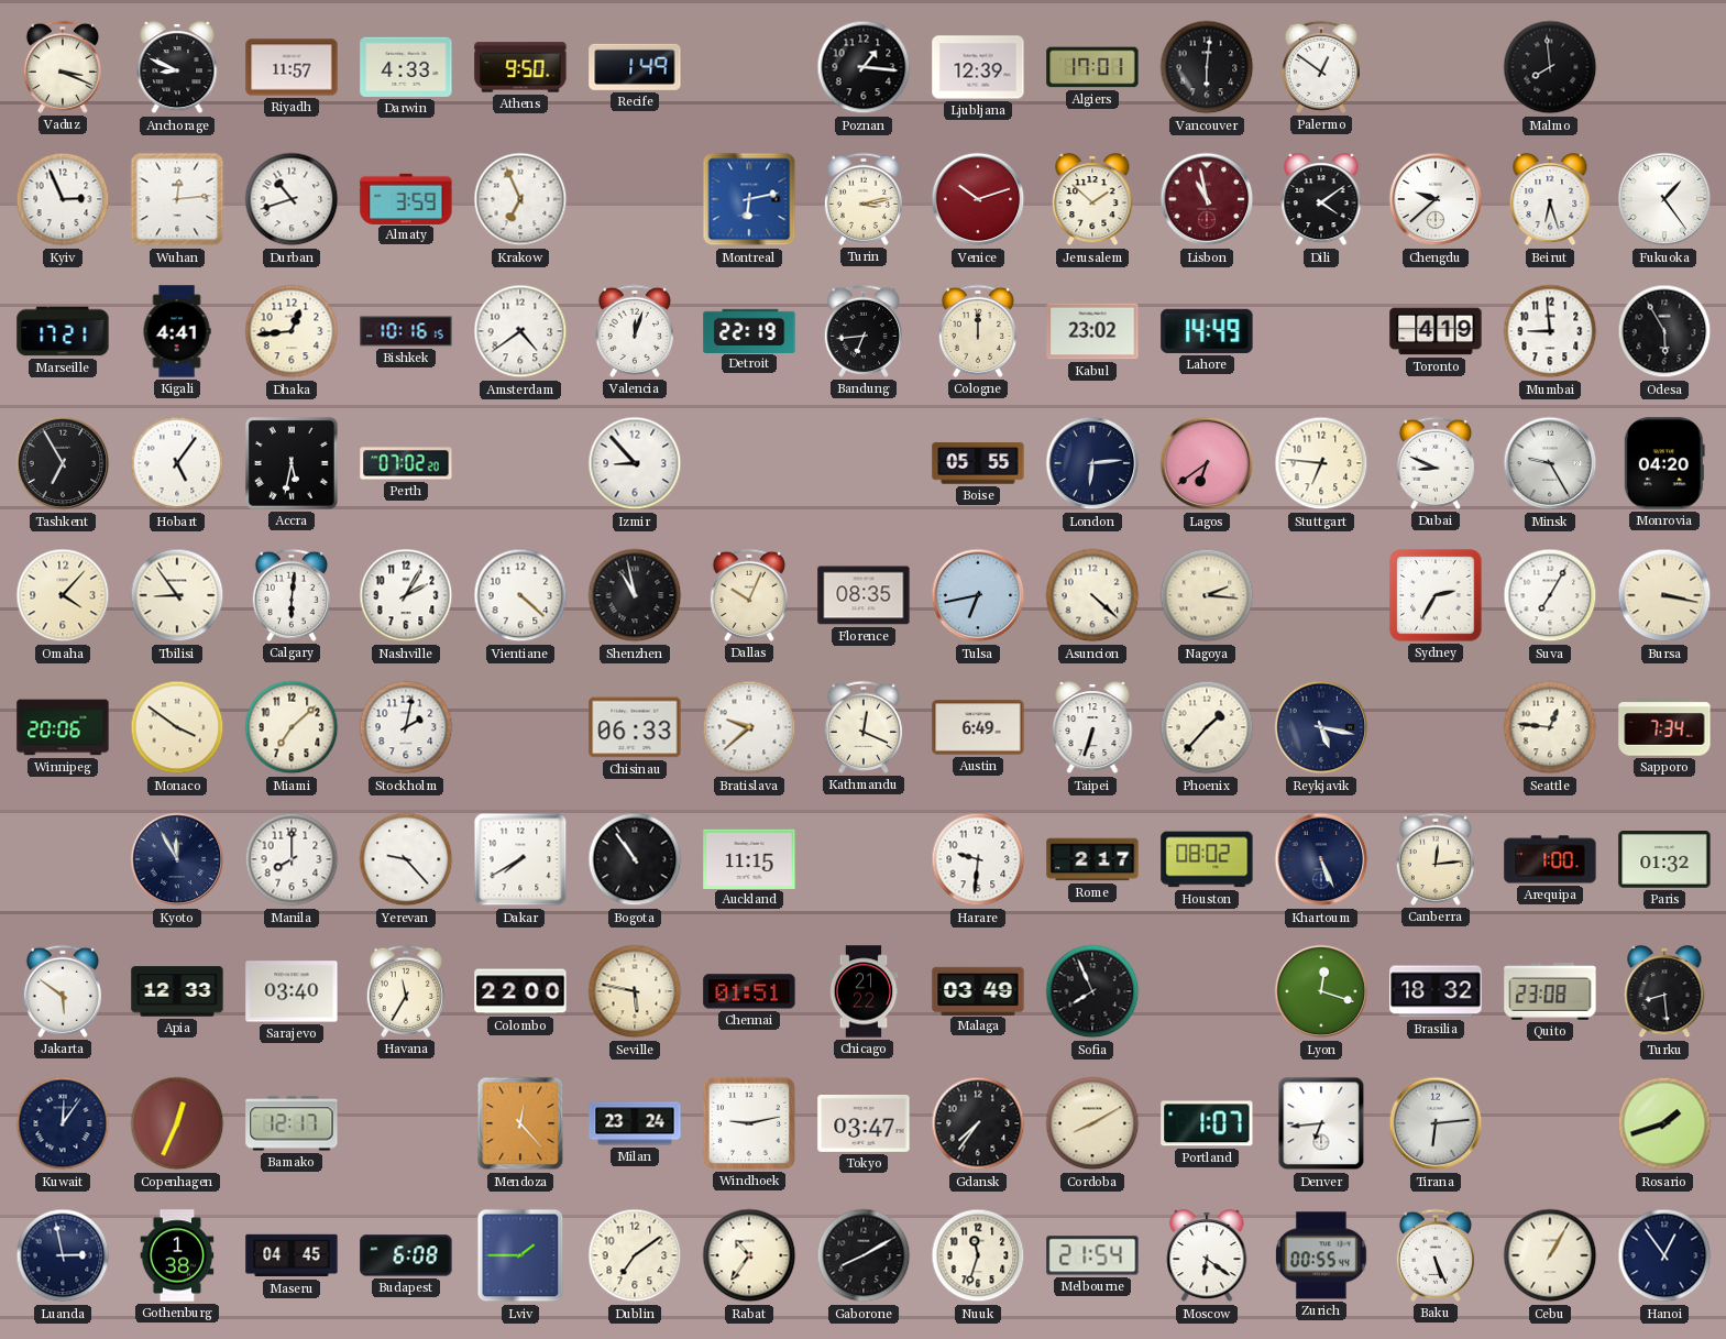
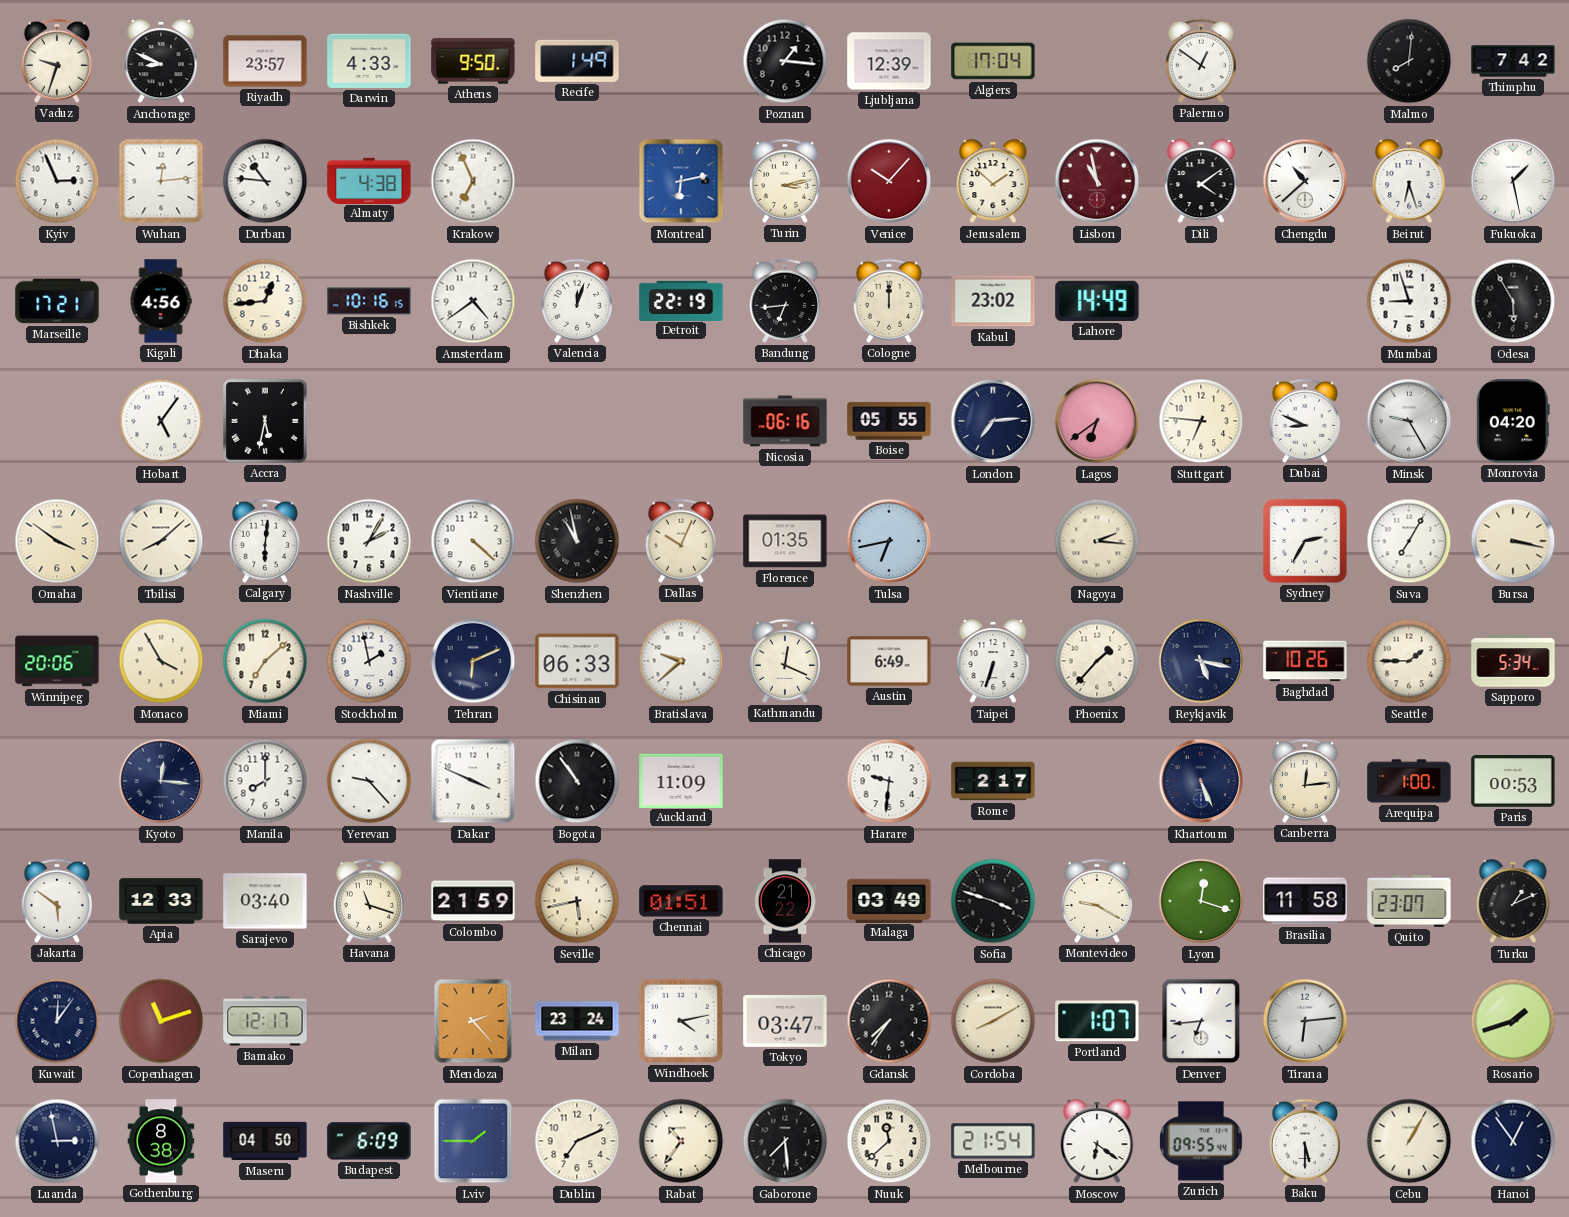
Vaduz: 3:19 -> 9:33
Riyadh: 11:57 -> 23:57
Algiers: 17:01 -> 17:04
Vancouver: 6:01 -> none
Malmo: 7:59 -> 8:01
Thimphu: none -> 7:42
Durban: 10:42 -> 10:46
Almaty: 3:59 -> 4:38
Venice: 10:12 -> 10:07
Chengdu: 9:38 -> 10:38
Fukuoka: 1:24 -> 1:28
Kigali: 4:41 -> 4:56
Toronto: 4:19 -> none
Mumbai: 8:59 -> 8:57
Tashkent: 6:55 -> none
Perth: 07:02 -> none
Izmir: 8:53 -> none
Nicosia: none -> 06:16
London: 6:14 -> 7:14
Omaha: 4:07 -> 3:51
Tbilisi: 8:54 -> 8:08
Florence: 08:35 -> 01:35
Asuncion: 4:22 -> none
Monaco: 3:51 -> 3:55
Stockholm: 2:02 -> 1:58
Tehran: none -> 6:11
Baghdad: none -> 10:26
Seattle: 12:46 -> 1:45
Sapporo: 7:34 -> 5:34
Kyoto: 11:55 -> 12:16
Dakar: 7:40 -> 3:49
Auckland: 11:15 -> 11:09
Houston: 08:02 -> none
Paris: 01:32 -> 00:53
Havana: 11:35 -> 11:18
Colombo: 22:00 -> 21:59
Seville: 5:47 -> 5:43
Sofia: 7:56 -> 3:48
Montevideo: none -> 9:20
Brasilia: 18:32 -> 11:58
Quito: 23:08 -> 23:07
Turku: 8:29 -> 1:11
Copenhagen: 12:34 -> 11:12
Mendoza: 12:23 -> 2:23
Windhoek: 9:13 -> 4:13
Gothenburg: 1:38 -> 8:38
Maseru: 04:45 -> 04:50
Budapest: 6:08 -> 6:09
Dublin: 7:09 -> 7:11
Gaborone: 8:10 -> 7:29
Nuuk: 11:33 -> 11:38
Zurich: 00:55 -> 09:55
Baku: 5:26 -> 5:30
